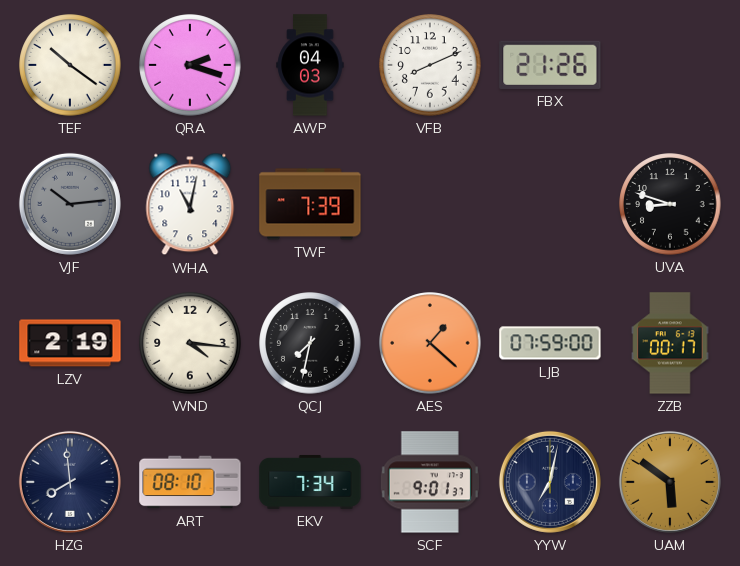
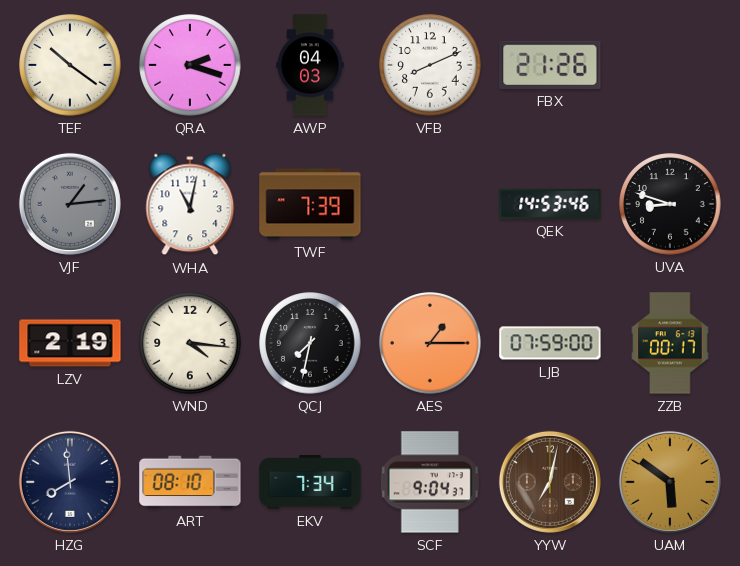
VJF: 10:14 -> 1:14
QEK: none -> 14:53
AES: 1:22 -> 1:15
SCF: 9:01 -> 9:04
YYW dial: navy -> brown
